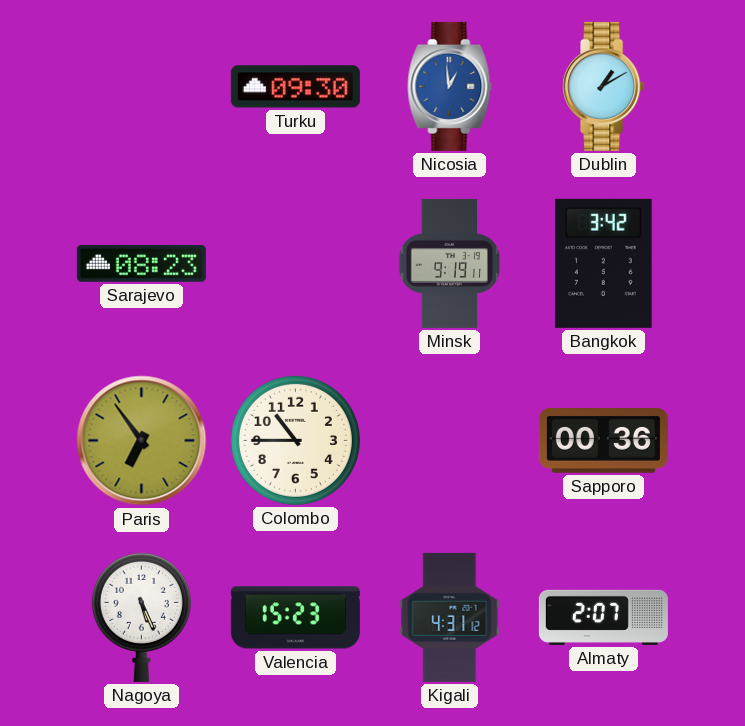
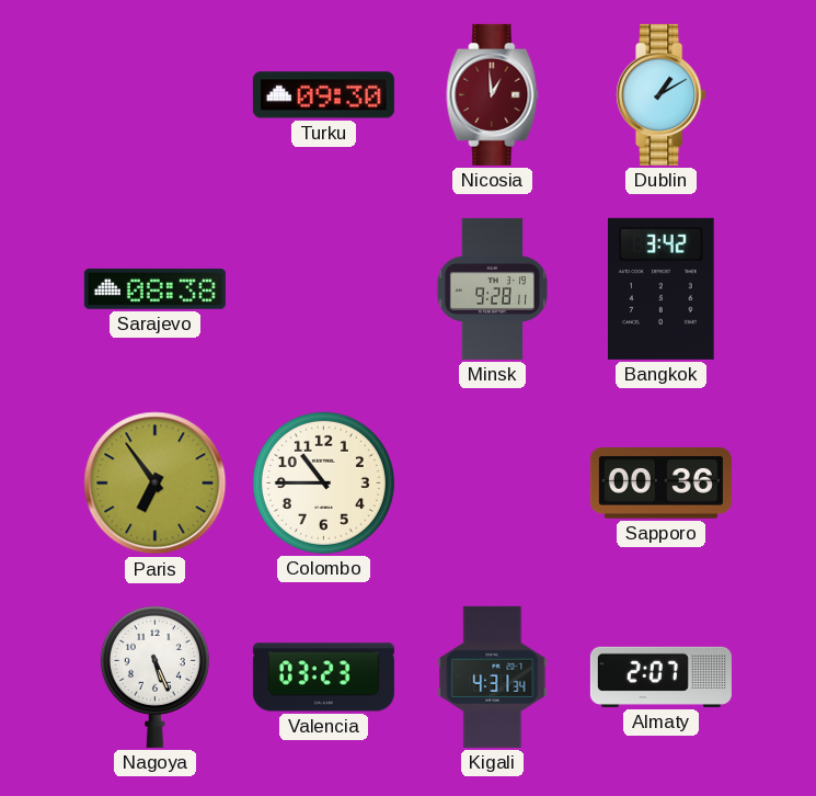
Nicosia dial: blue -> burgundy
Sarajevo: 08:23 -> 08:38
Minsk: 9:19 -> 9:28
Valencia: 15:23 -> 03:23
Kigali: 4:31:12 -> 4:31:34
